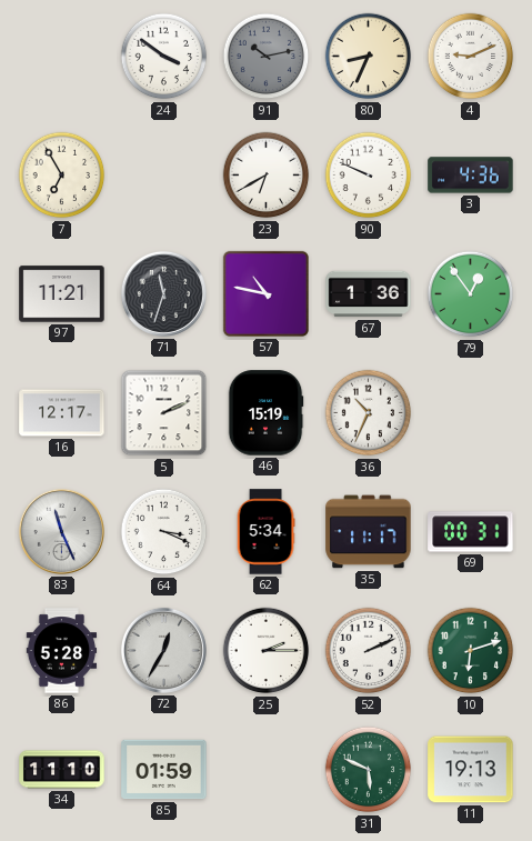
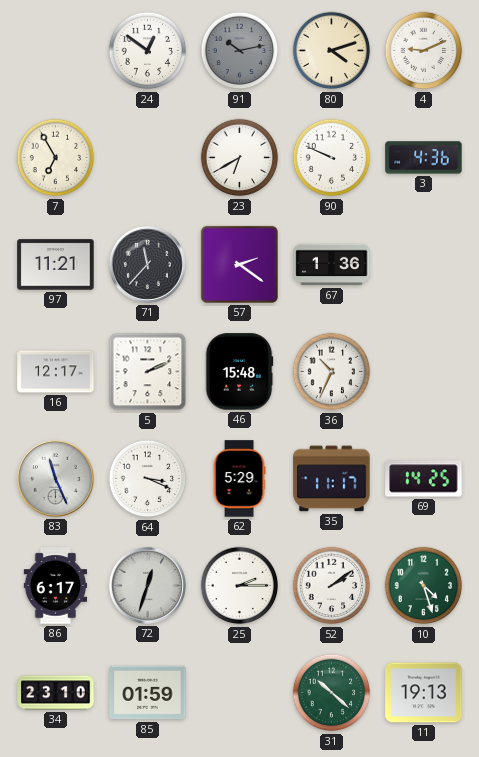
24: 3:51 -> 12:51
80: 8:34 -> 4:12
71: 11:33 -> 11:37
57: 10:47 -> 2:21
79: 12:54 -> none
46: 15:19 -> 15:48
62: 5:34 -> 5:29
69: 00:31 -> 14:25
86: 5:28 -> 6:17
72: 12:35 -> 12:33
52: 2:11 -> 2:09
10: 6:12 -> 4:27
34: 11:10 -> 23:10
31: 5:49 -> 10:22
